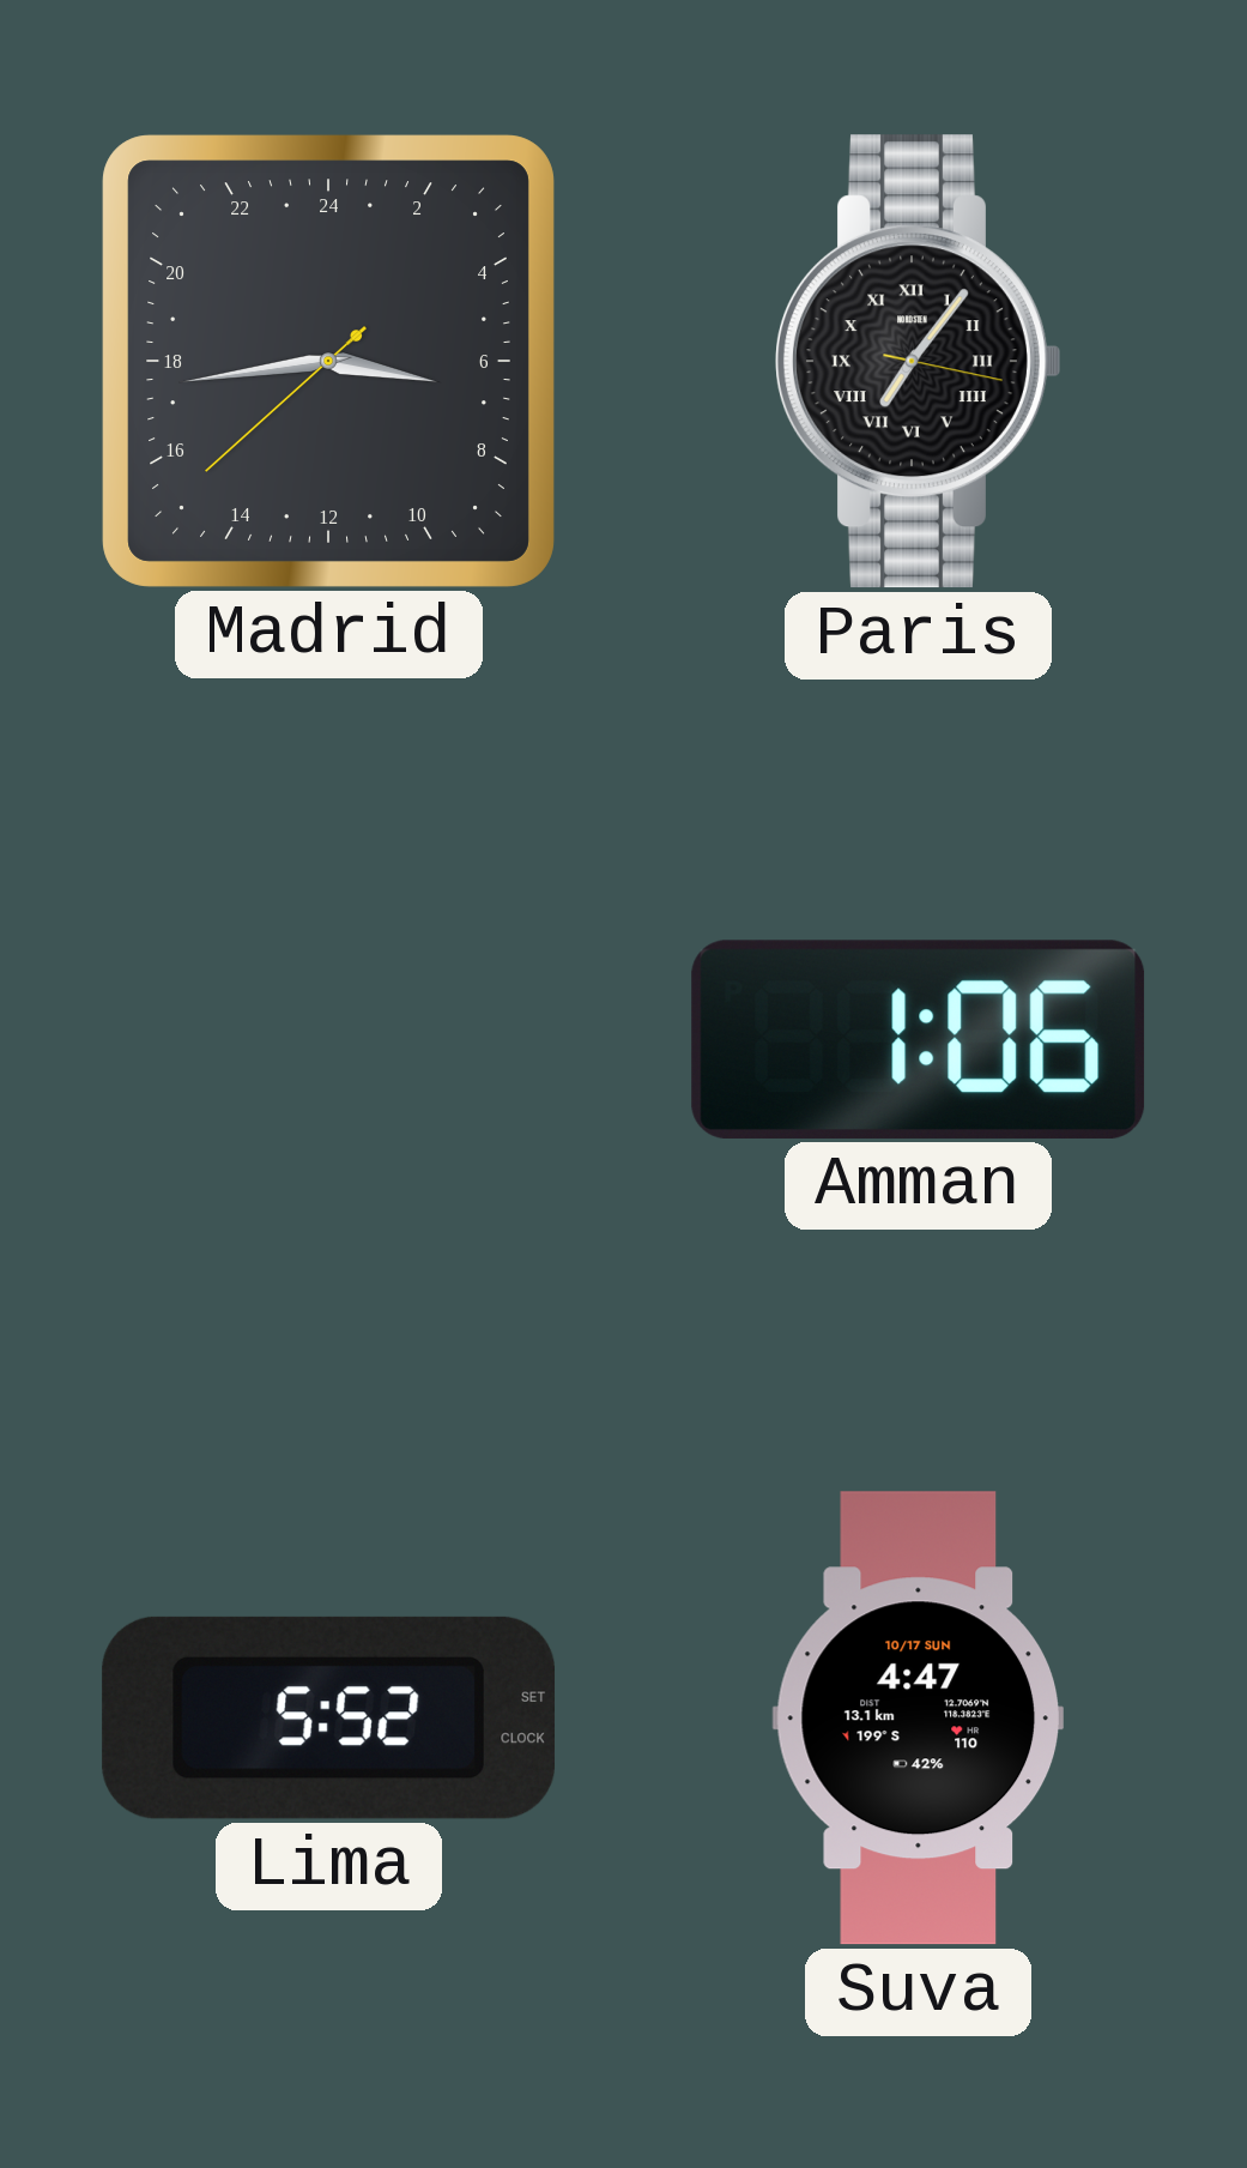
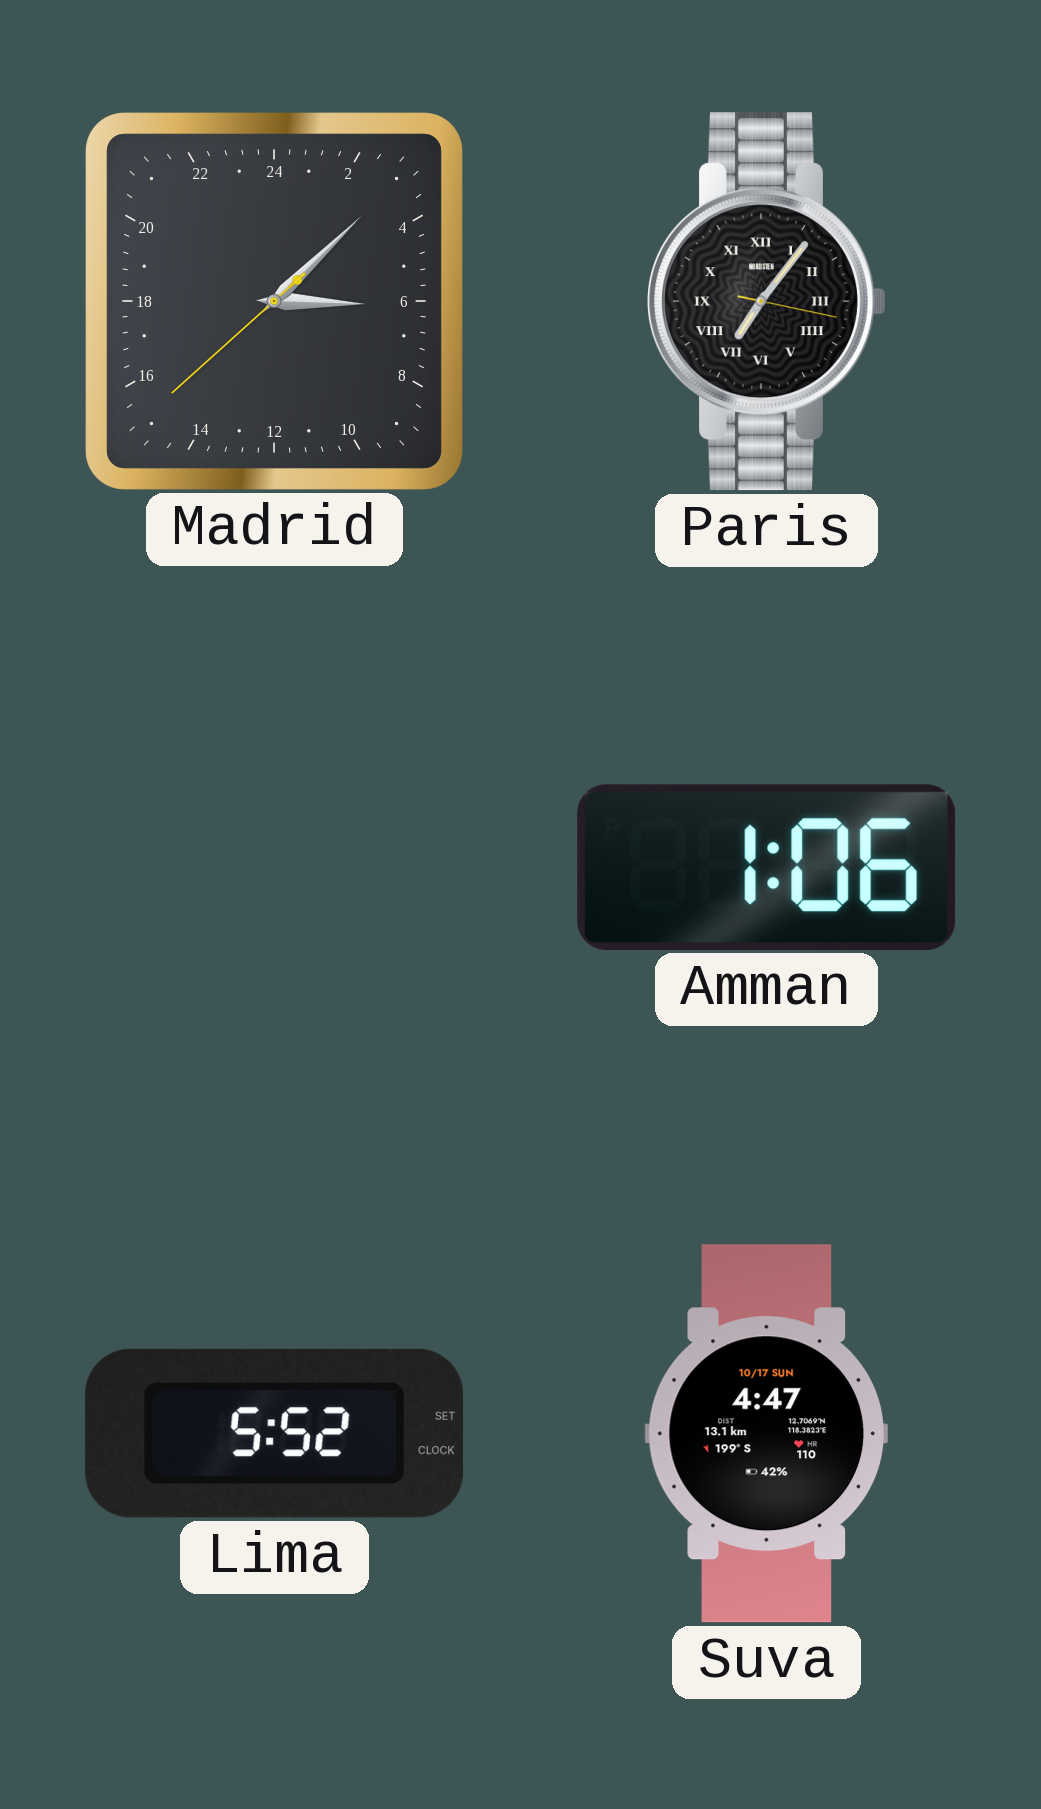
Madrid: 6:43 -> 6:07
